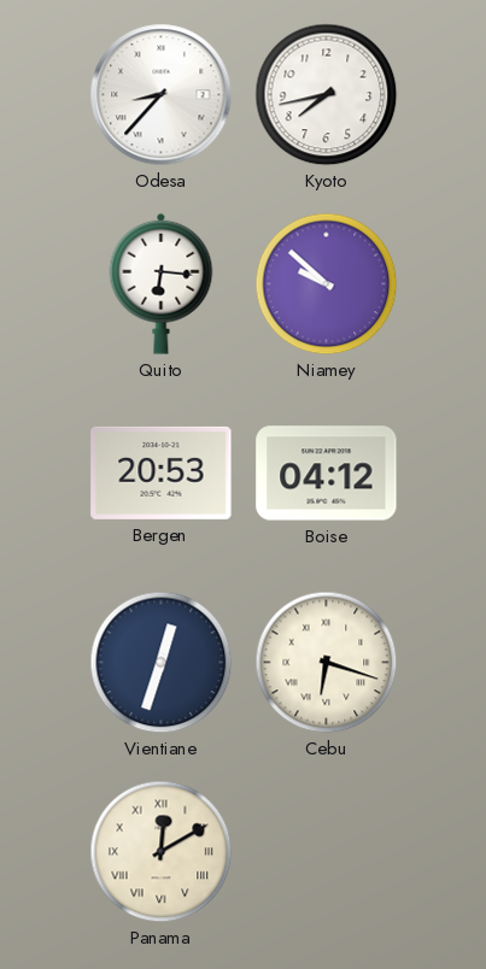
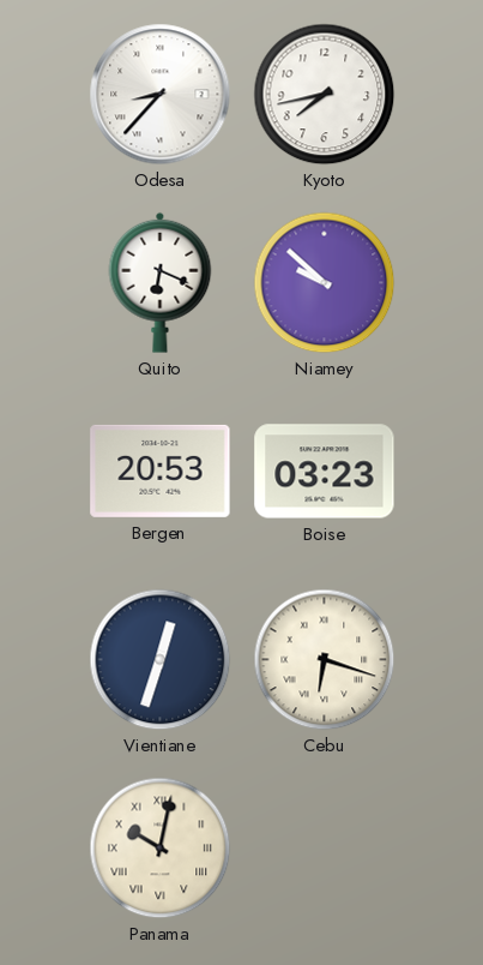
Quito: 6:16 -> 6:19
Boise: 04:12 -> 03:23
Panama: 12:10 -> 10:02
